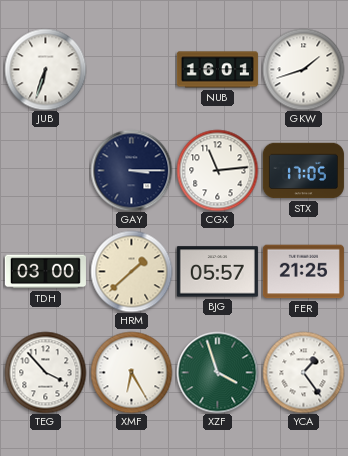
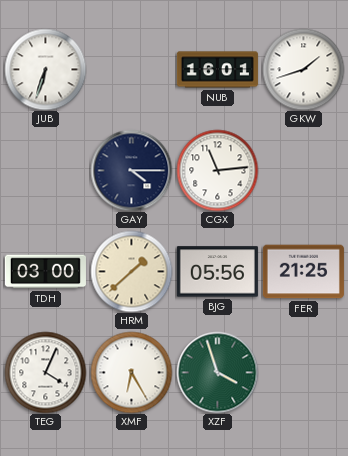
GAY: 3:15 -> 4:15
STX: 17:05 -> none
BJG: 05:57 -> 05:56
TEG: 3:53 -> 4:04
YCA: 1:24 -> none
